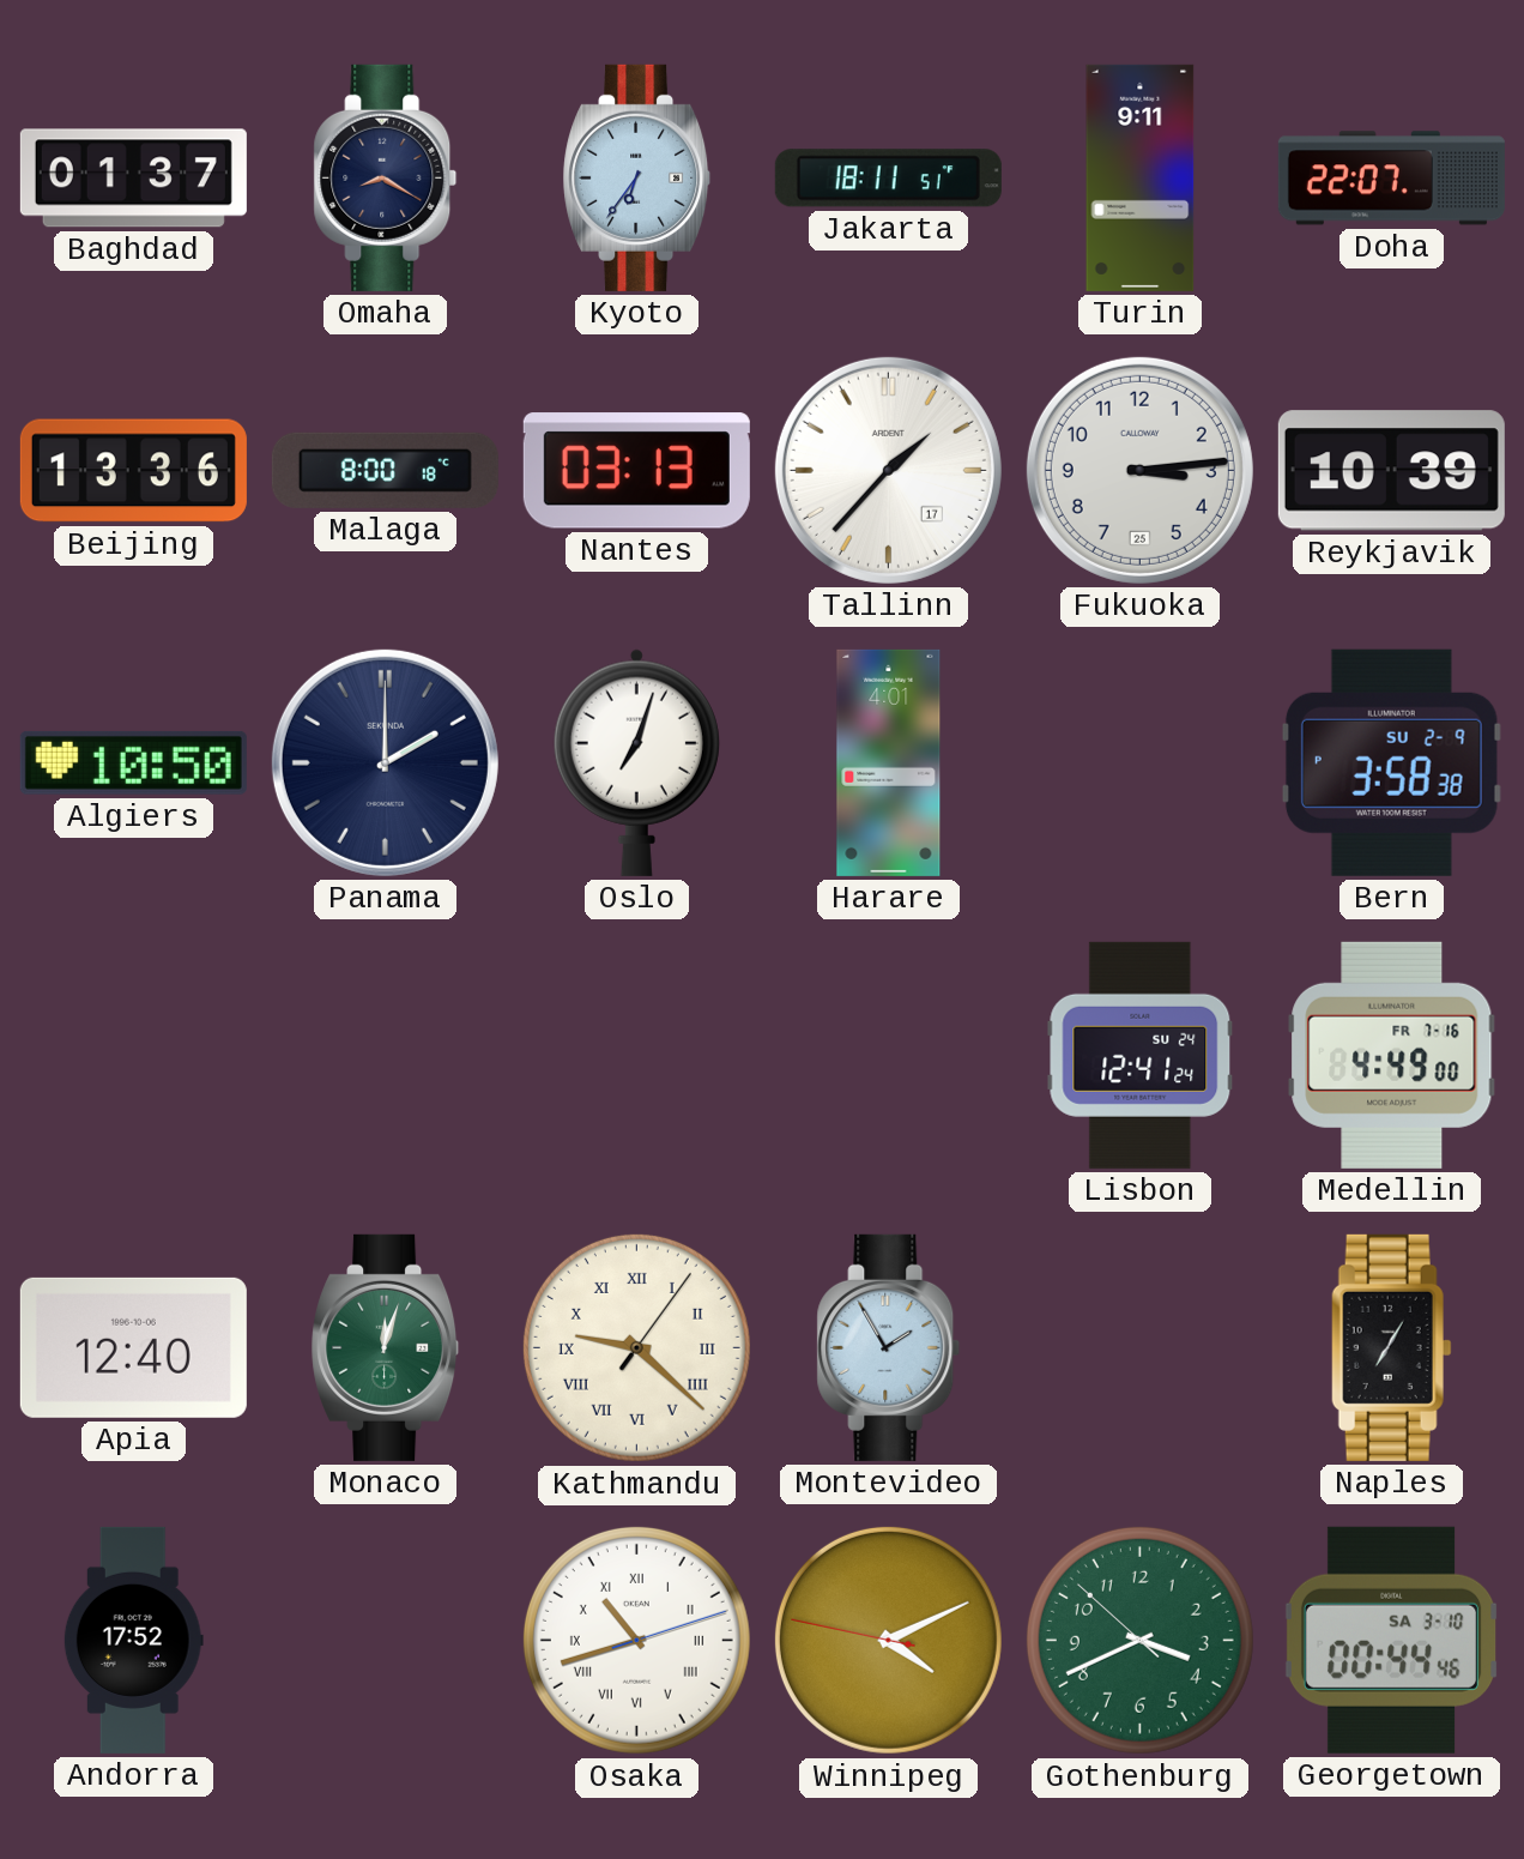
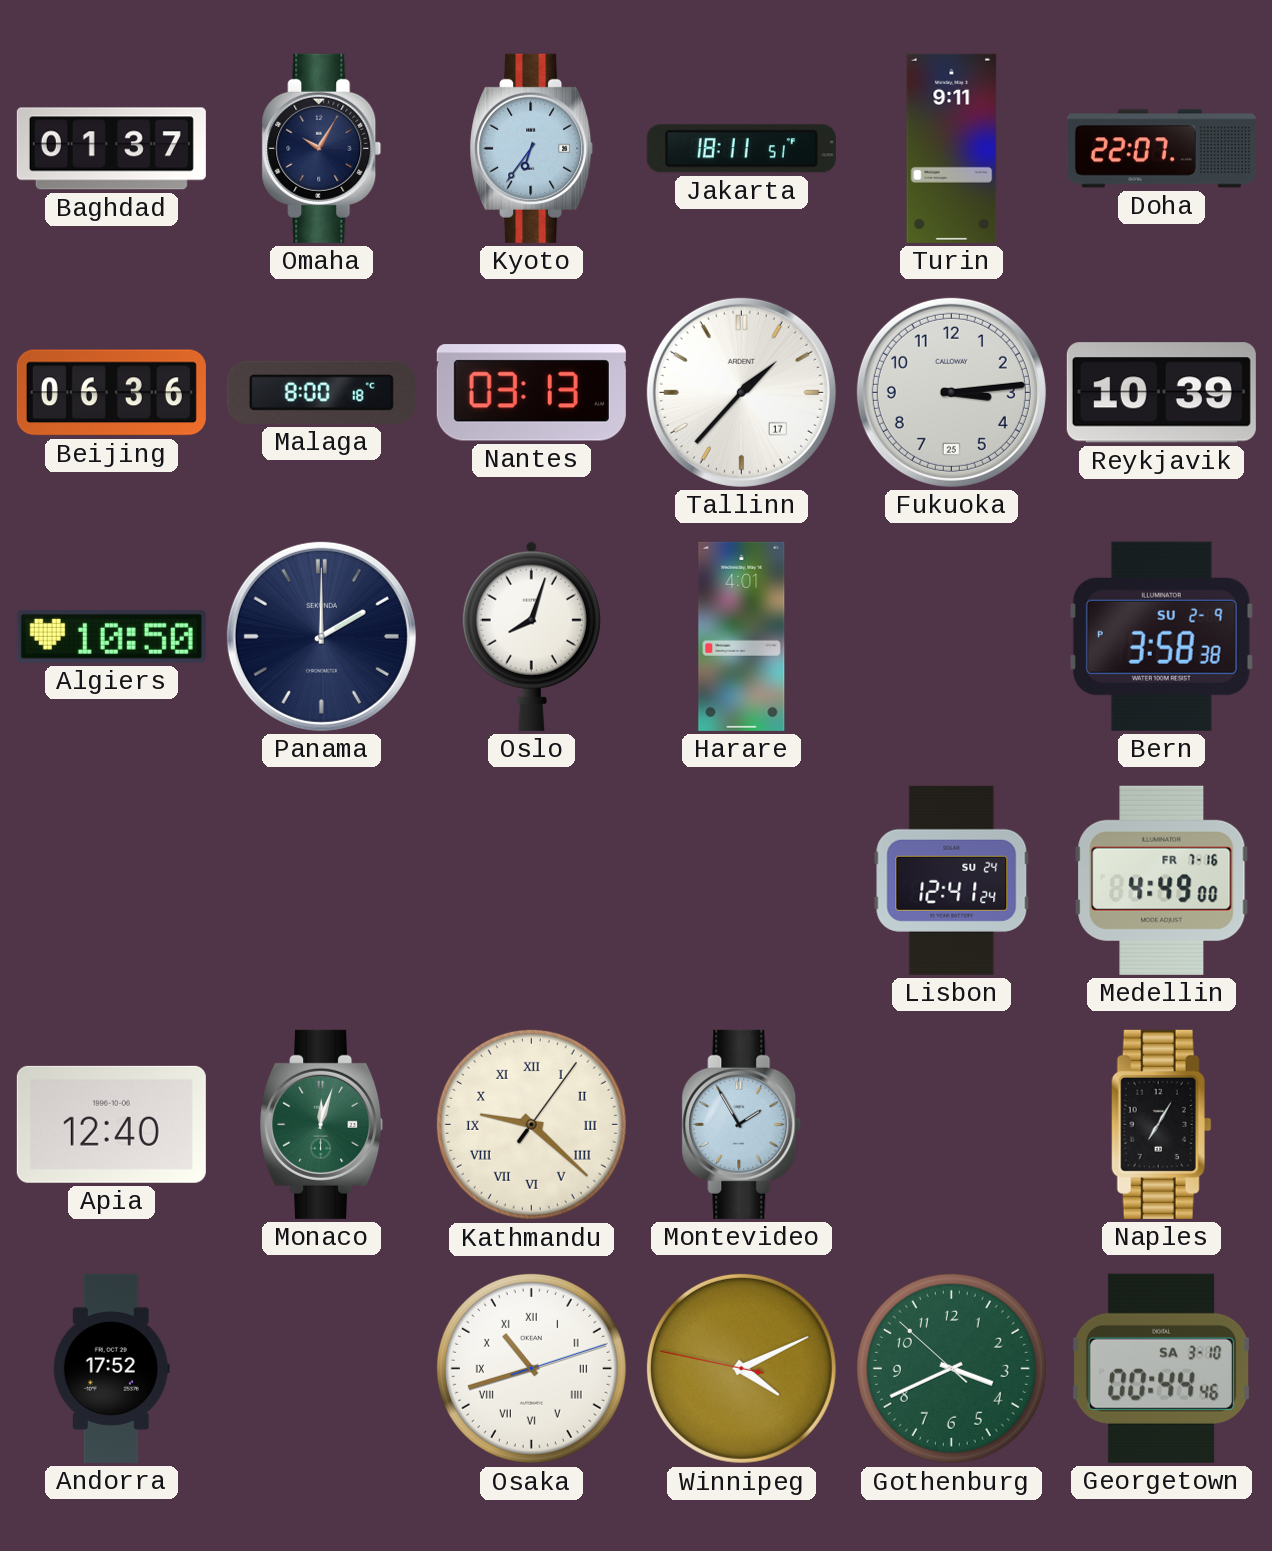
Omaha: 8:20 -> 10:05
Beijing: 13:36 -> 06:36
Oslo: 7:03 -> 8:03
